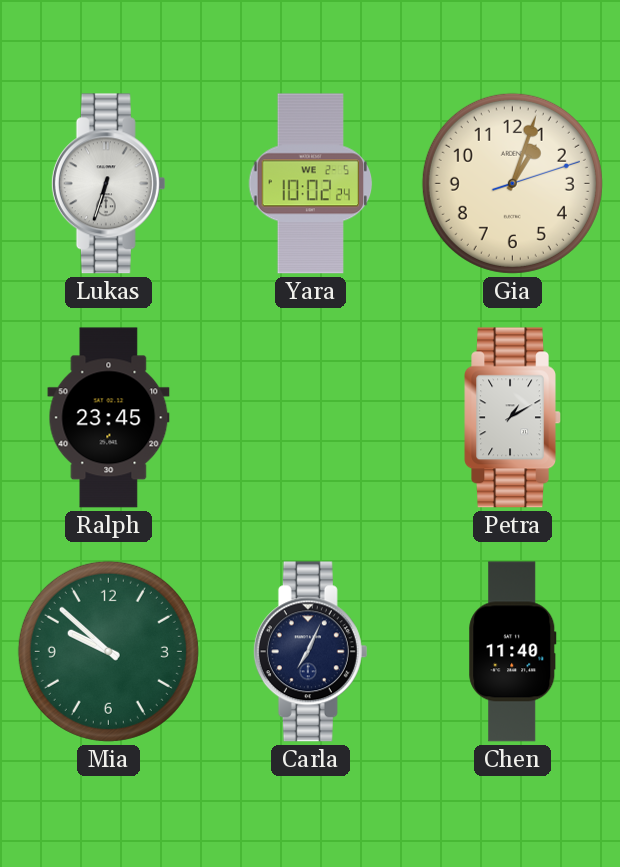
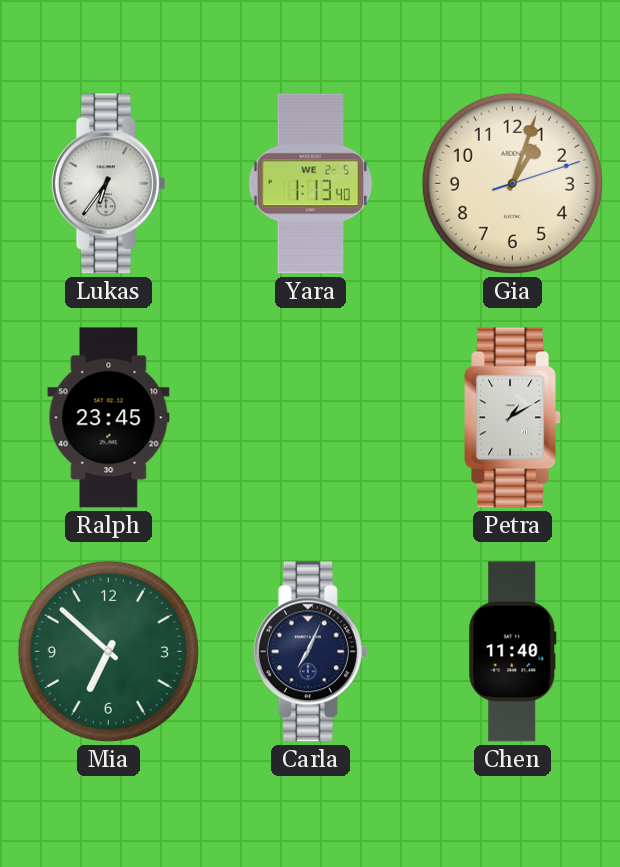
Lukas: 6:33 -> 6:36
Yara: 10:02 -> 1:13
Mia: 9:52 -> 6:52
